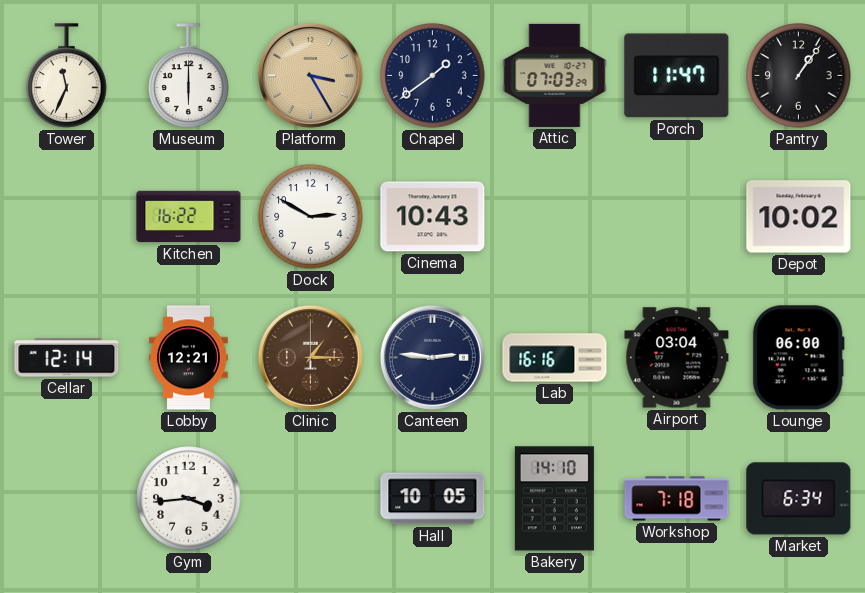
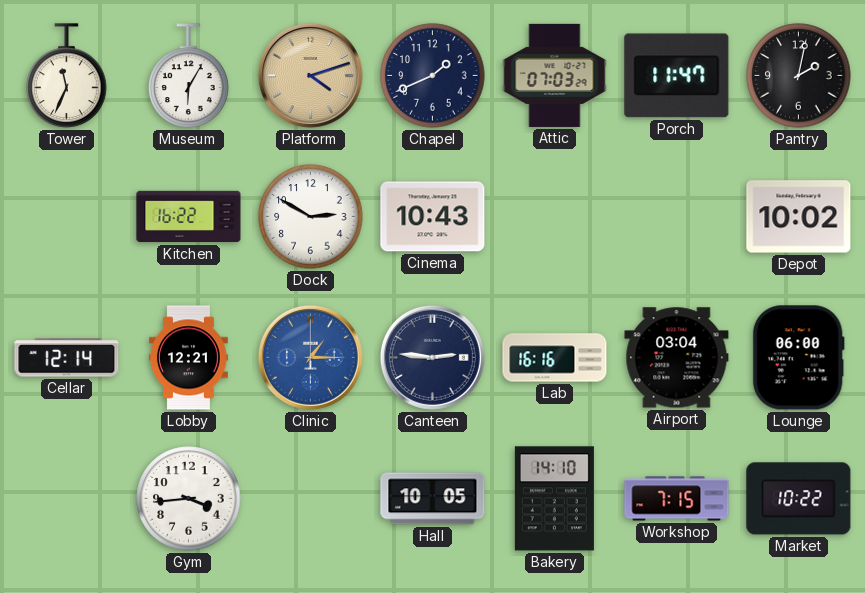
Museum: 6:00 -> 6:05
Platform: 3:25 -> 4:12
Chapel: 1:39 -> 1:41
Pantry: 1:06 -> 2:02
Clinic dial: brown -> blue
Workshop: 7:18 -> 7:15
Market: 6:34 -> 10:22
